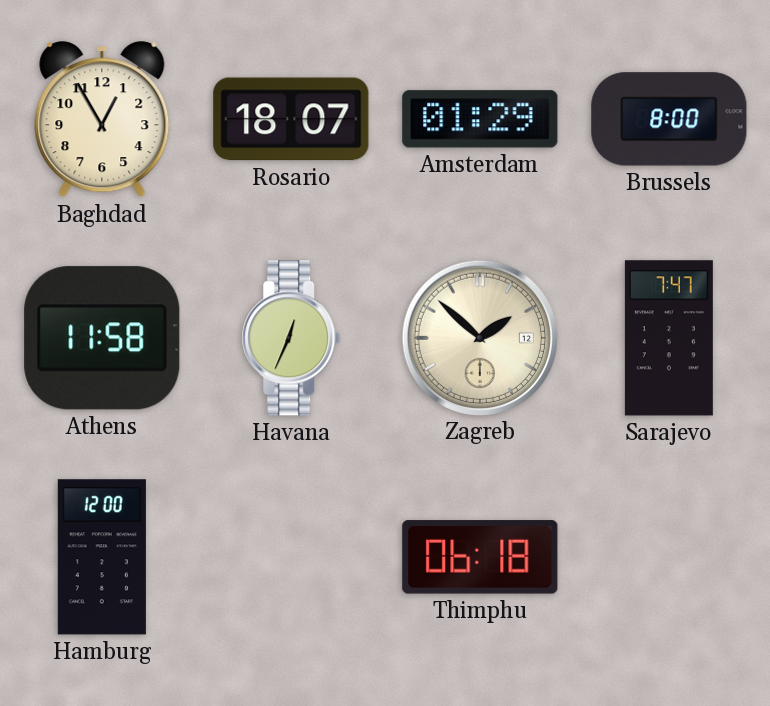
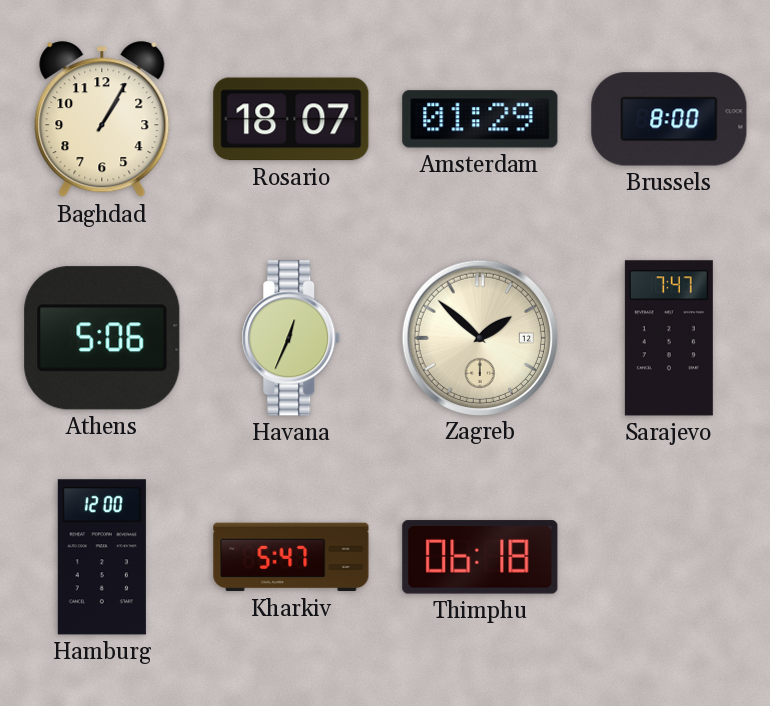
Baghdad: 12:55 -> 1:05
Athens: 11:58 -> 5:06
Kharkiv: none -> 5:47
